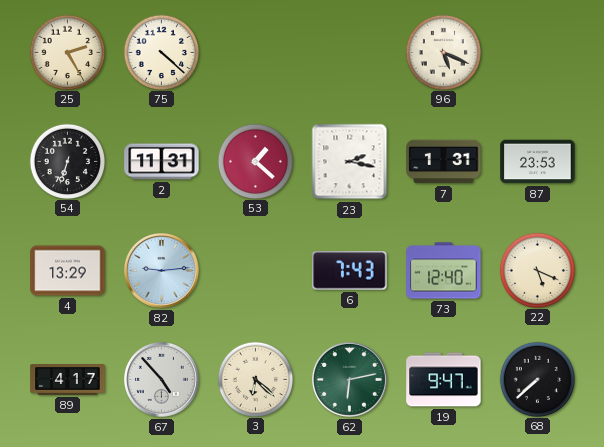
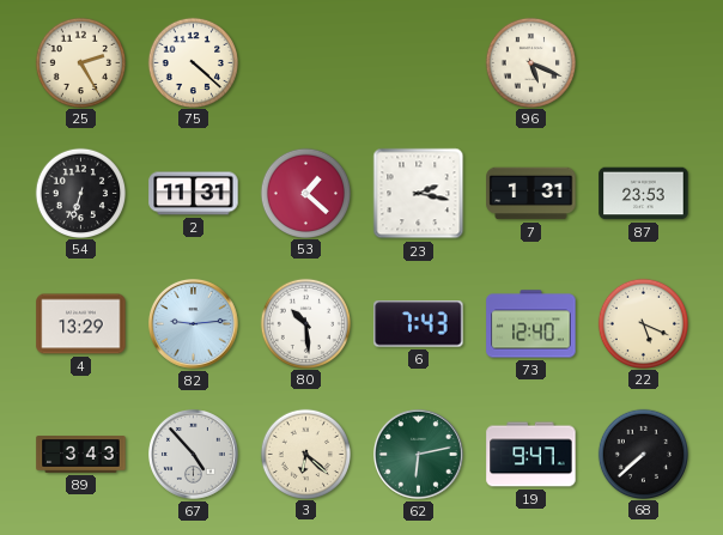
80: none -> 10:29
89: 4:17 -> 3:43
